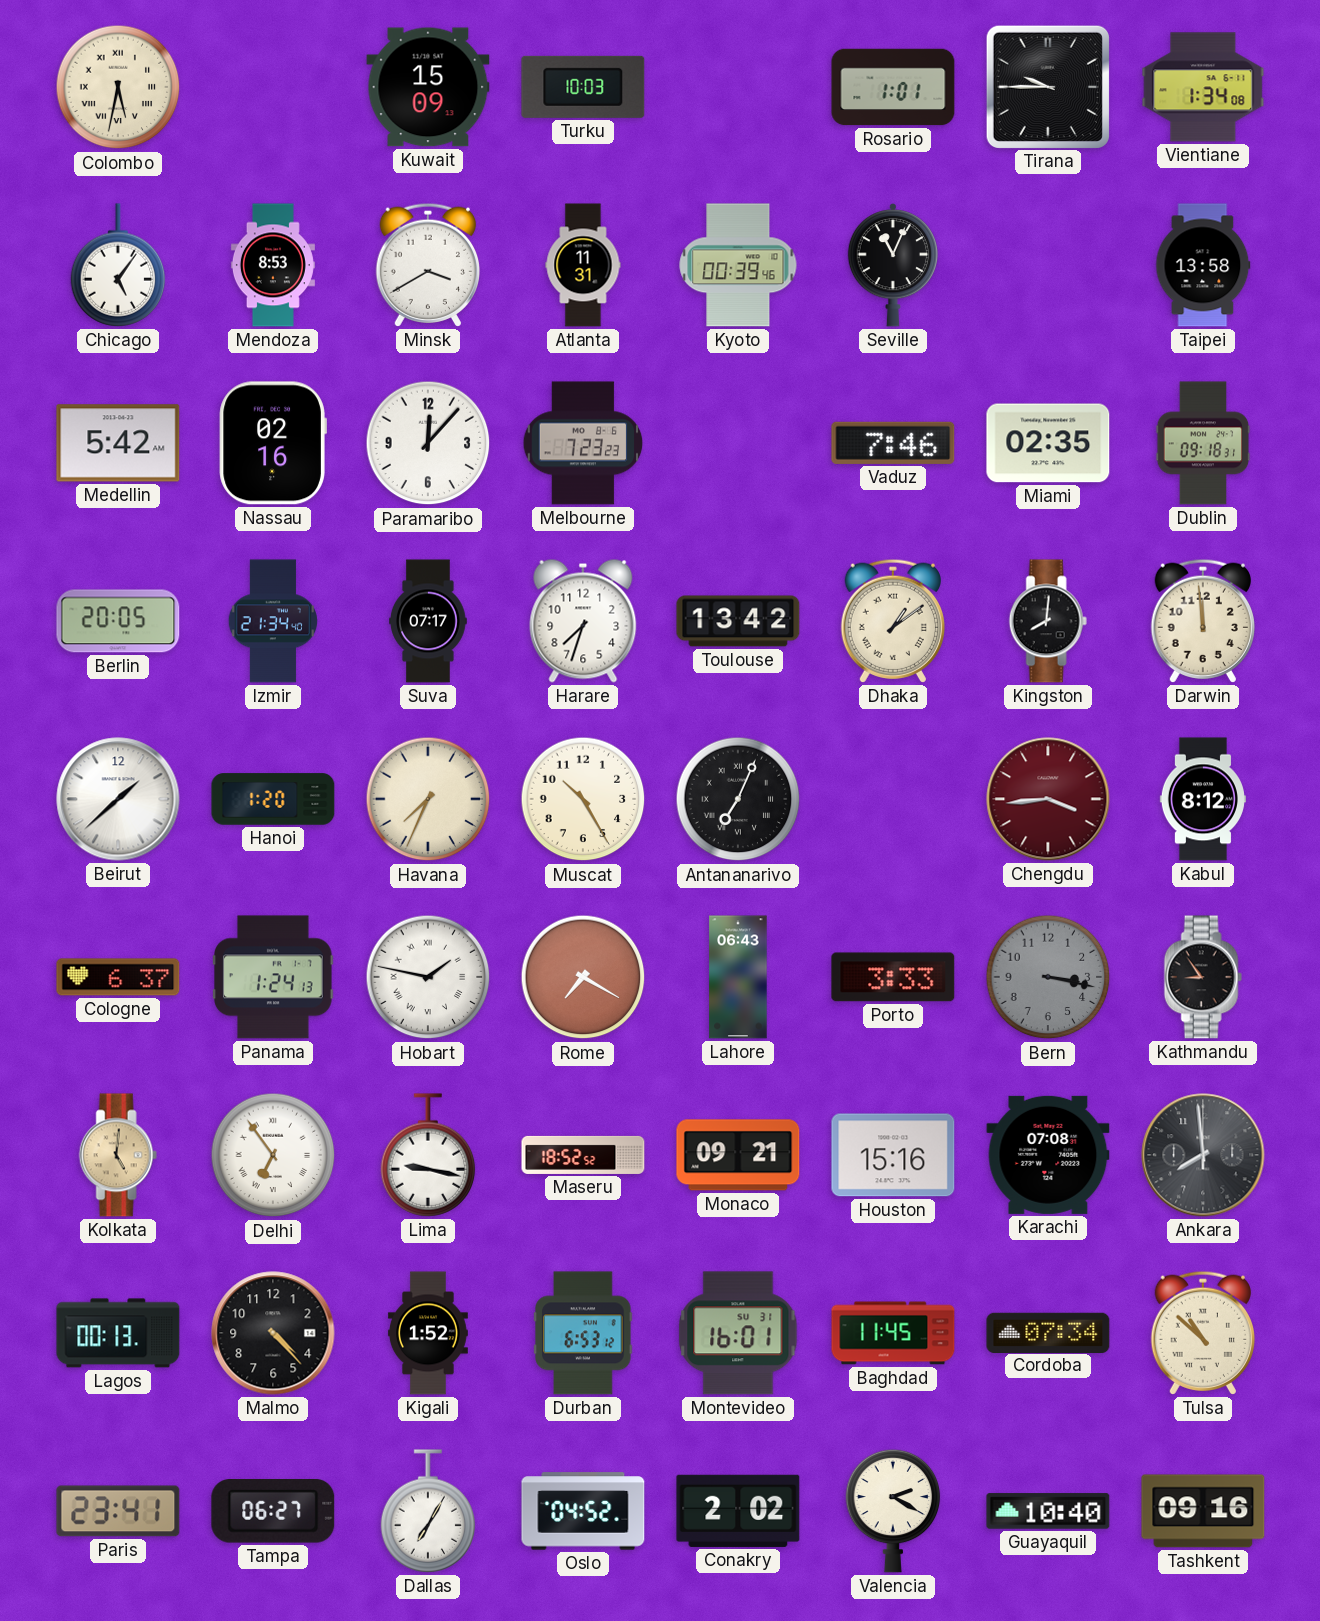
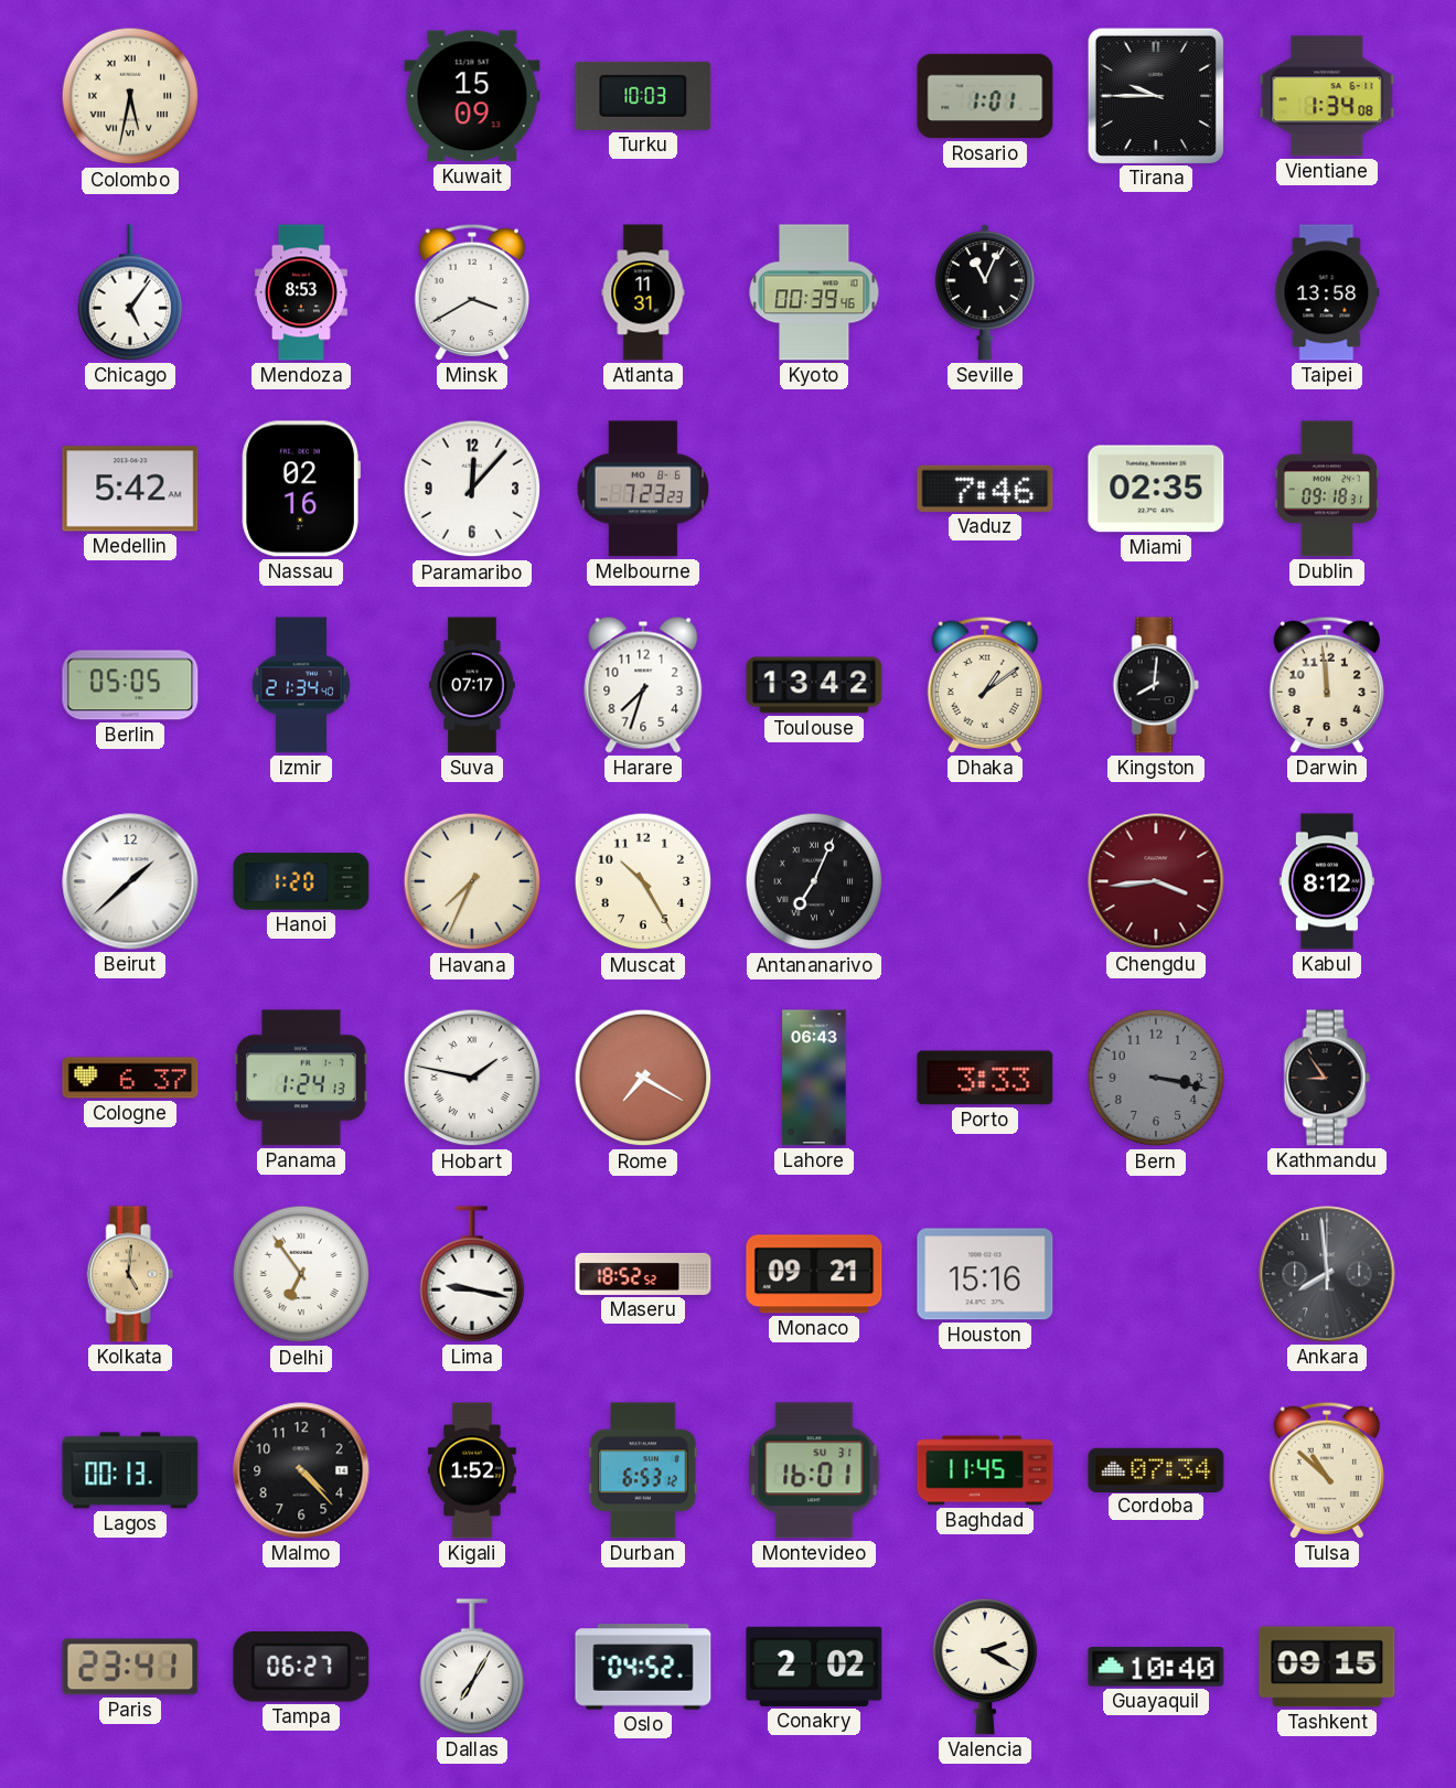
Berlin: 20:05 -> 05:05
Karachi: 07:08 -> none
Tashkent: 09:16 -> 09:15
